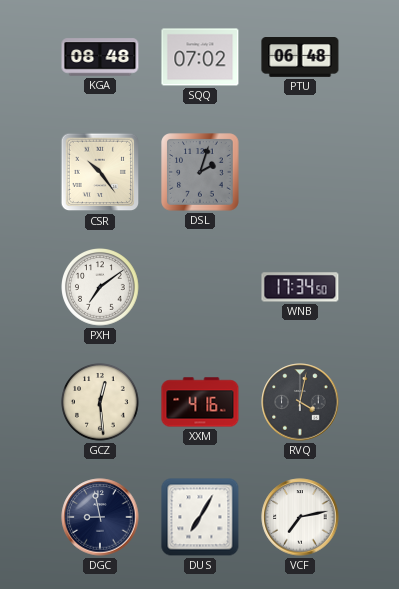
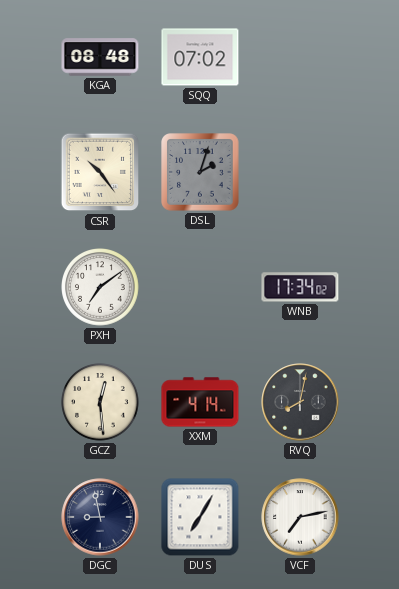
PTU: 06:48 -> none
WNB: 17:34:50 -> 17:34:02
XXM: 4:16 -> 4:14
RVQ: 4:02 -> 8:02
